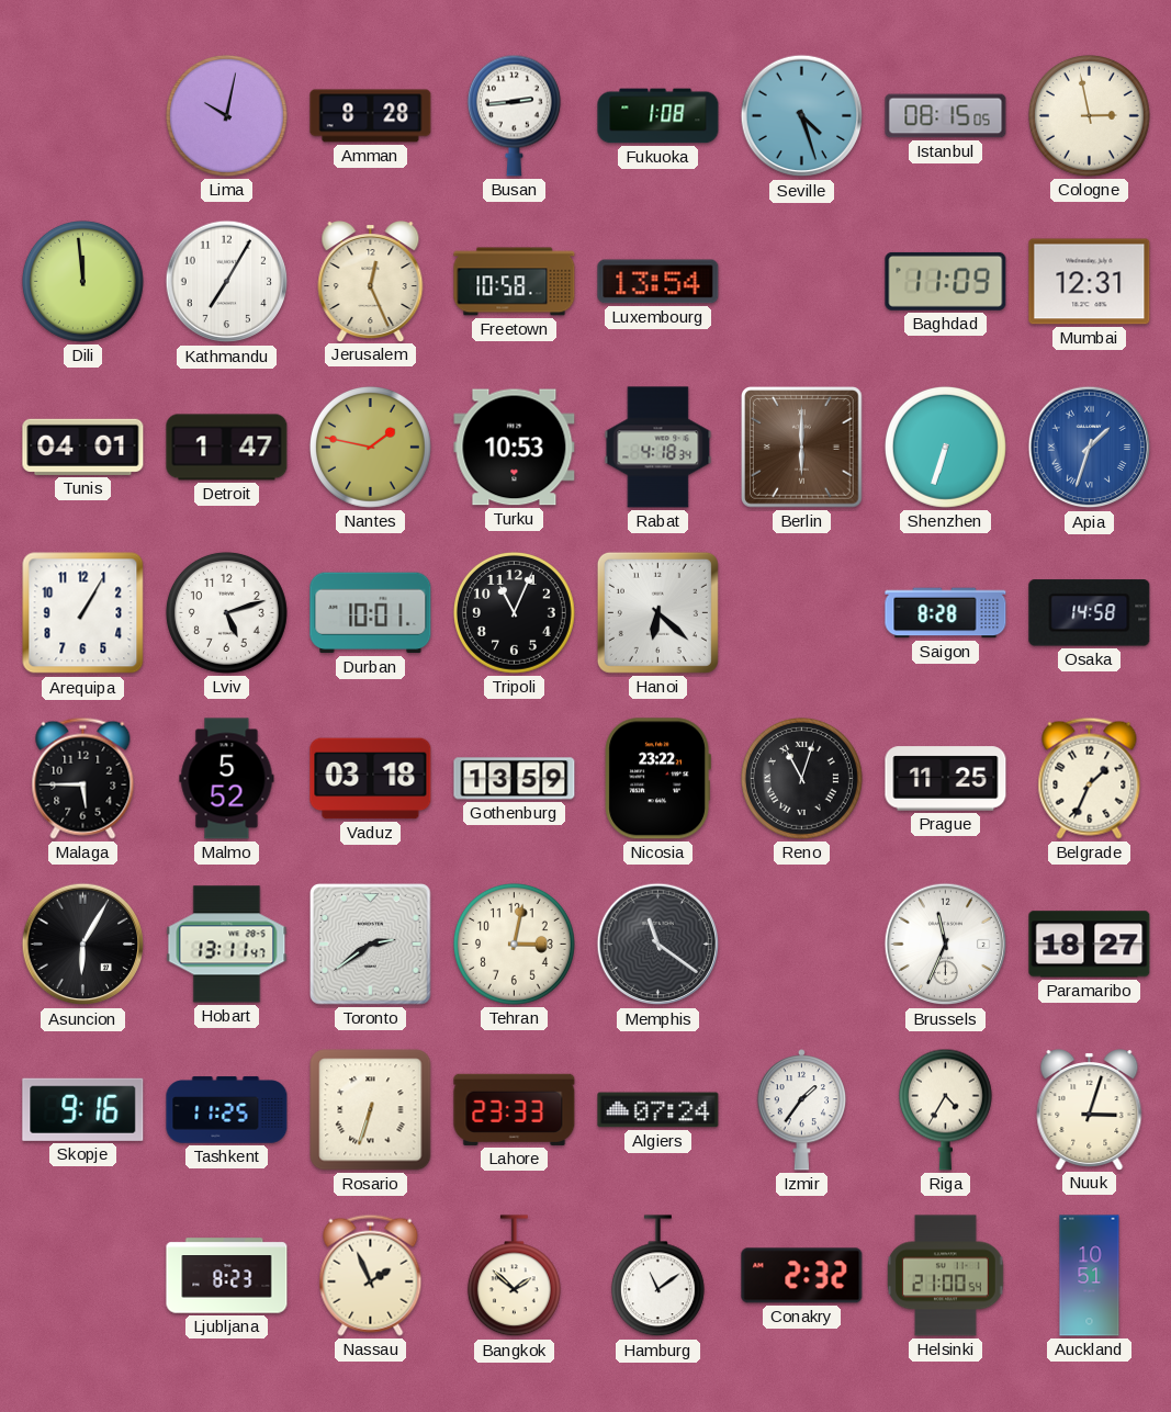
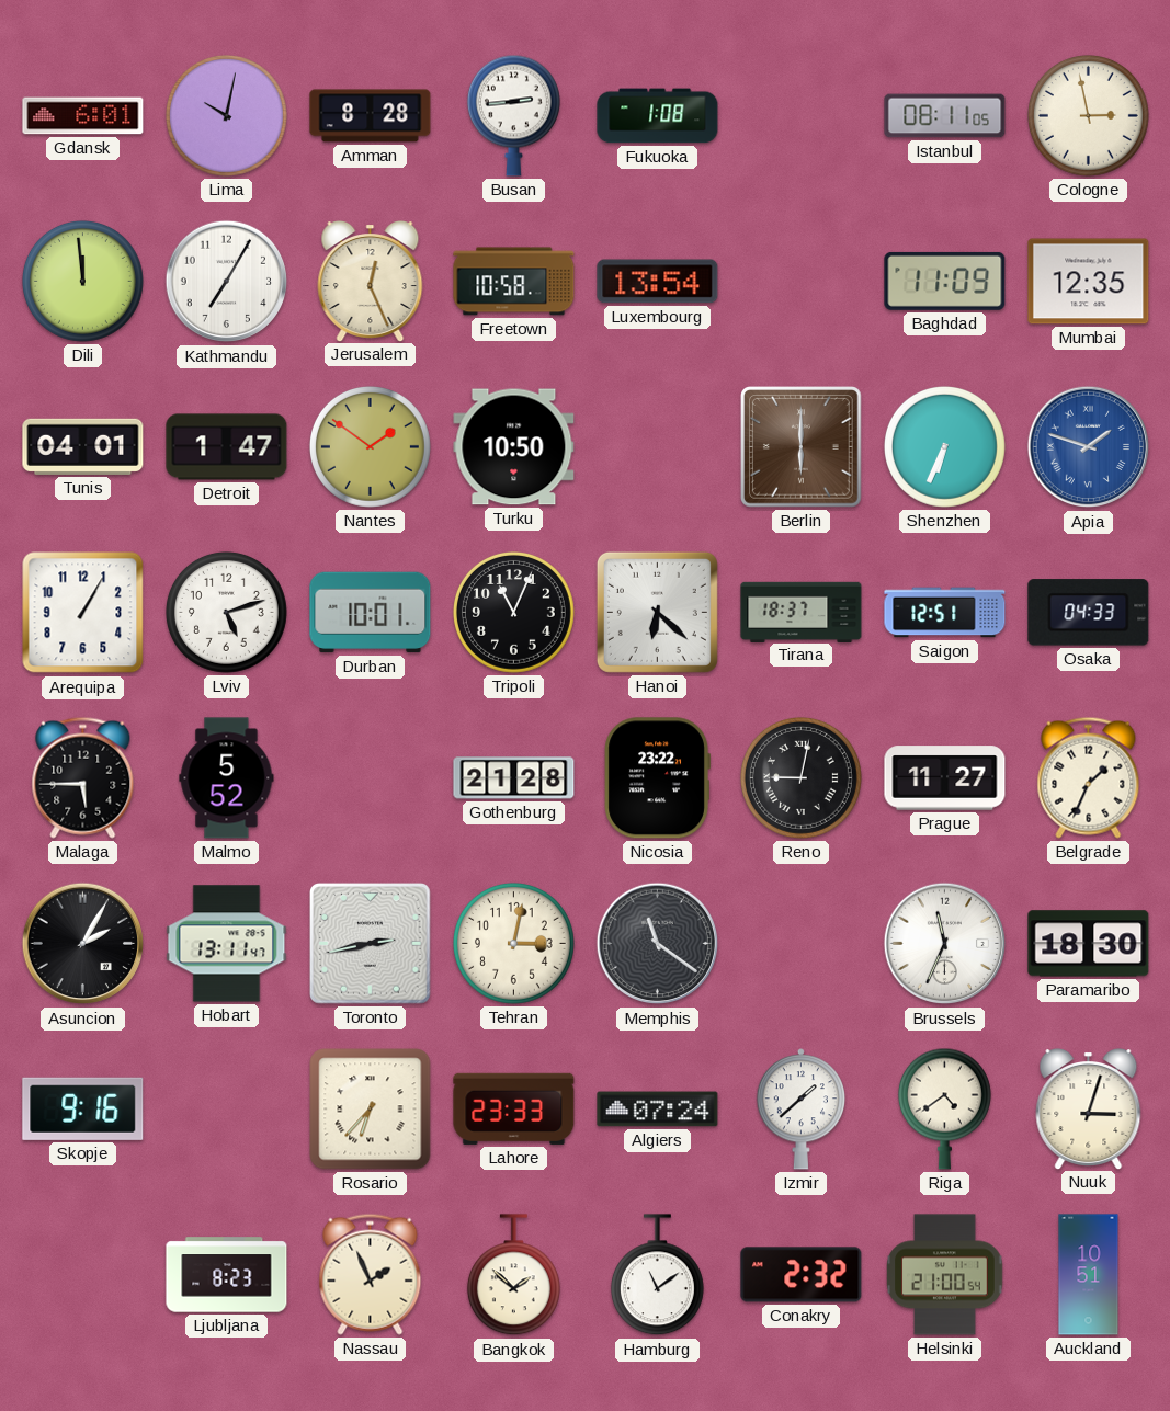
Gdansk: none -> 6:01
Seville: 4:27 -> none
Istanbul: 08:15 -> 08:11
Mumbai: 12:31 -> 12:35
Nantes: 1:47 -> 1:51
Turku: 10:53 -> 10:50
Rabat: 4:18 -> none
Shenzhen: 6:33 -> 6:34
Apia: 1:33 -> 1:48
Tirana: none -> 18:37
Saigon: 8:28 -> 12:51
Osaka: 14:58 -> 04:33
Vaduz: 03:18 -> none
Gothenburg: 13:59 -> 21:28
Reno: 11:03 -> 9:02
Prague: 11:25 -> 11:27
Asuncion: 6:05 -> 2:05
Toronto: 2:39 -> 2:43
Paramaribo: 18:27 -> 18:30
Tashkent: 11:25 -> none
Rosario: 6:33 -> 6:37
Izmir: 1:36 -> 1:38
Riga: 4:35 -> 4:39
